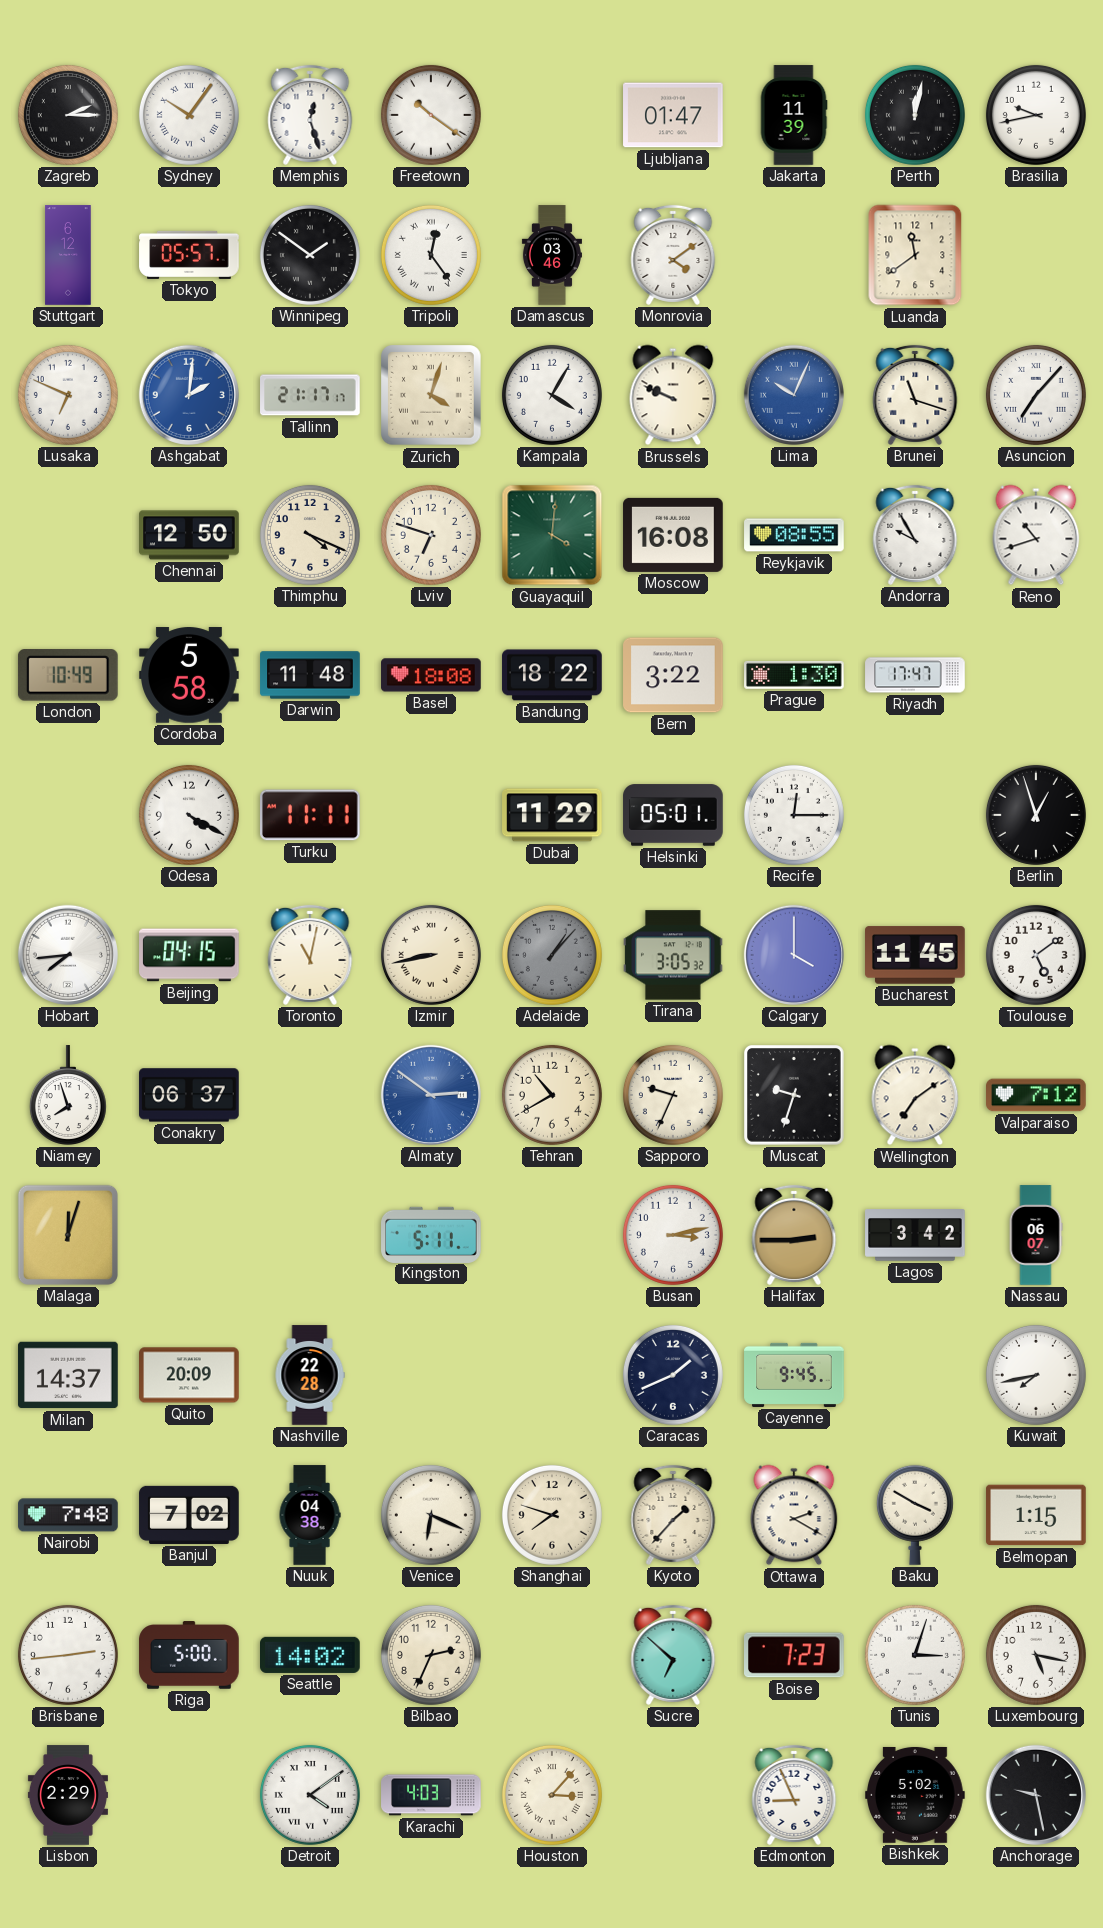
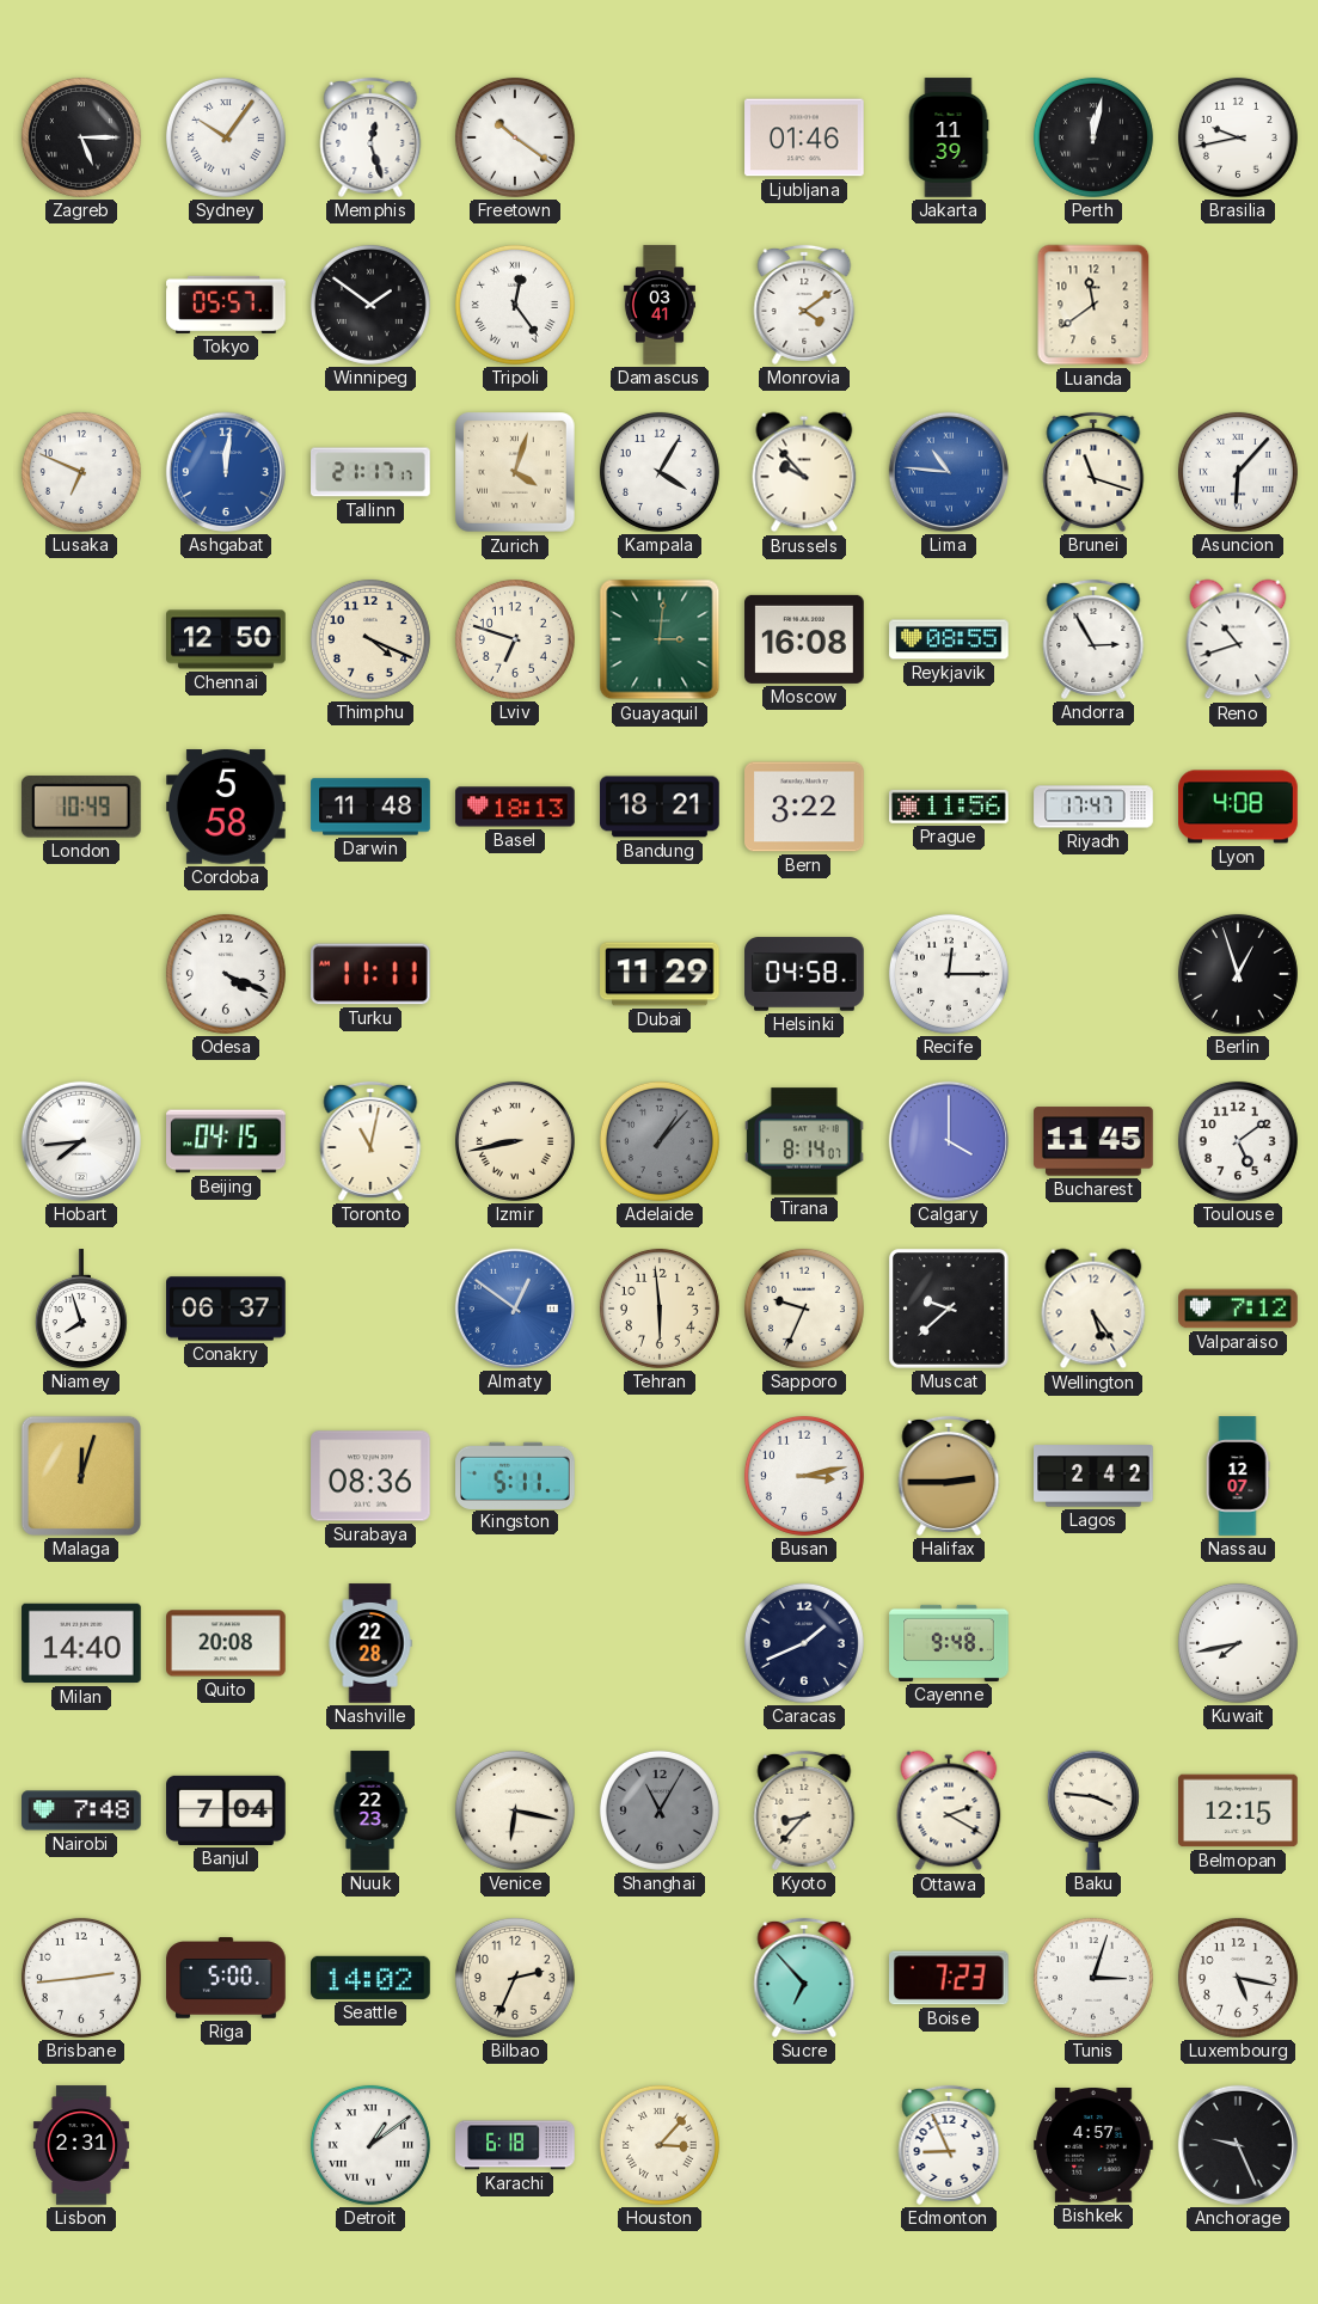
Zagreb: 2:15 -> 5:15
Ljubljana: 01:47 -> 01:46
Stuttgart: 6:12 -> none
Damascus: 03:46 -> 03:41
Ashgabat: 2:01 -> 12:01
Brussels: 9:49 -> 9:53
Lima: 10:04 -> 10:46
Asuncion: 7:07 -> 6:07
Guayaquil: 4:01 -> 3:01
Andorra: 9:55 -> 2:55
Basel: 18:08 -> 18:13
Bandung: 18:22 -> 18:21
Prague: 1:30 -> 11:56
Lyon: none -> 4:08
Odesa: 4:20 -> 4:19
Helsinki: 05:01 -> 04:58
Tirana: 3:05 -> 8:14
Almaty: 2:51 -> 12:51
Tehran: 10:40 -> 5:59
Muscat: 9:33 -> 9:38
Wellington: 7:09 -> 5:24
Surabaya: none -> 08:36
Lagos: 3:42 -> 2:42
Nassau: 06:07 -> 12:07
Milan: 14:37 -> 14:40
Quito: 20:09 -> 20:08
Cayenne: 9:45 -> 9:48
Banjul: 7:02 -> 7:04
Nuuk: 04:38 -> 22:23
Venice: 6:19 -> 6:17
Shanghai: 7:48 -> 11:05
Shanghai dial: cream -> grey
Kyoto: 1:37 -> 8:37
Baku: 3:50 -> 3:46
Belmopan: 1:15 -> 12:15
Sucre: 6:52 -> 6:53
Lisbon: 2:29 -> 2:31
Detroit: 4:09 -> 1:09
Karachi: 4:03 -> 6:18
Bishkek: 5:02 -> 4:57
Anchorage: 9:28 -> 9:26
